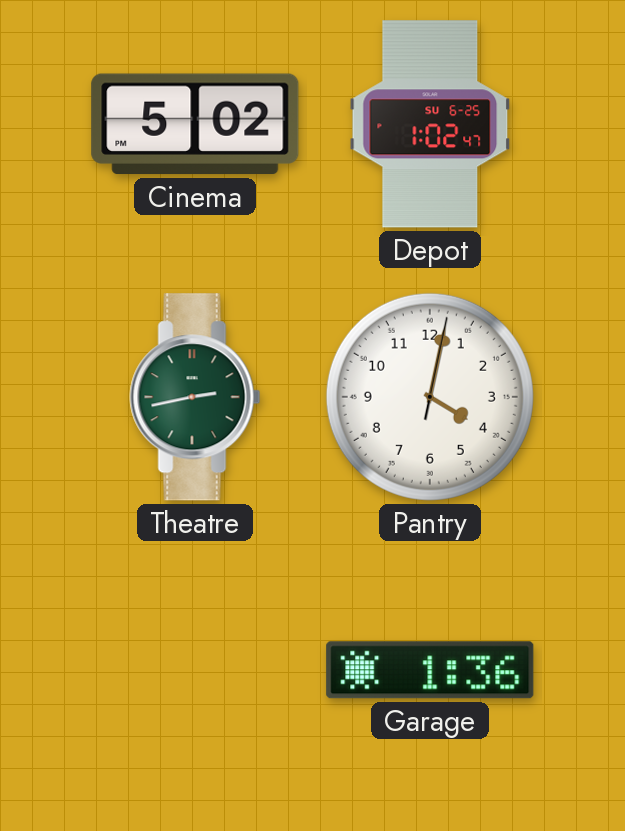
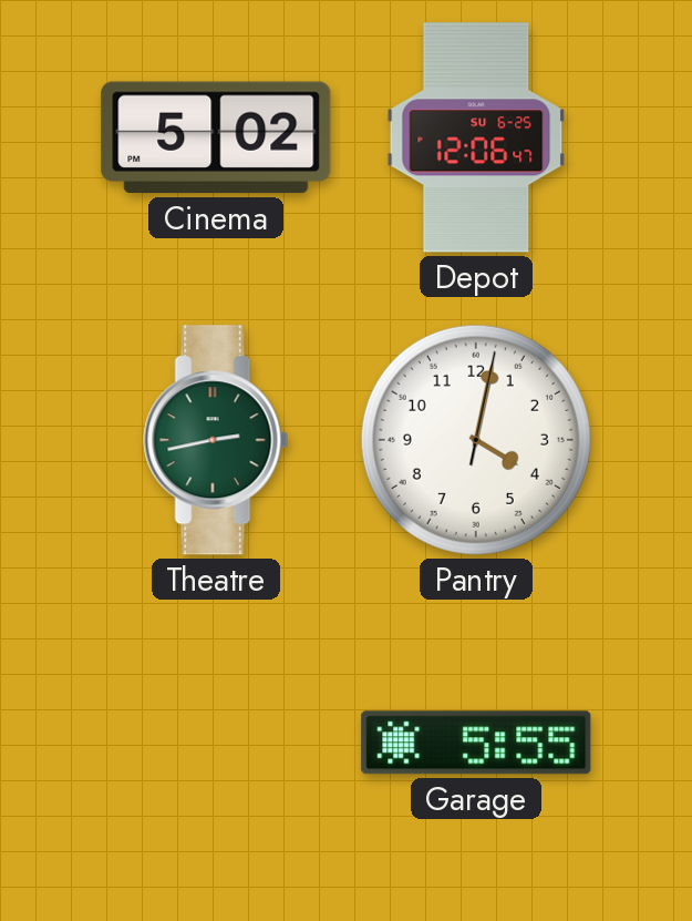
Depot: 1:02 -> 12:06
Garage: 1:36 -> 5:55
